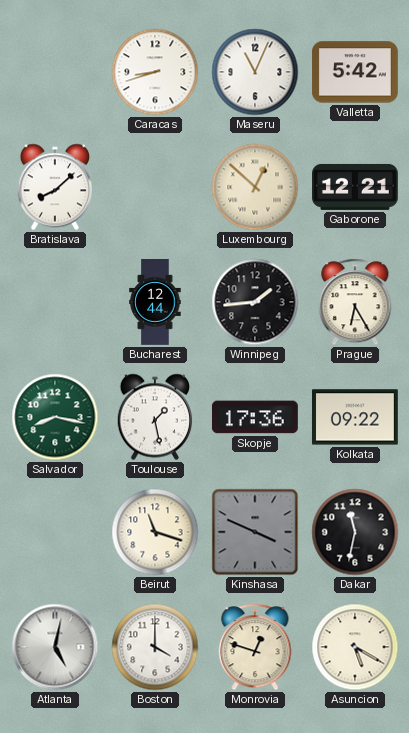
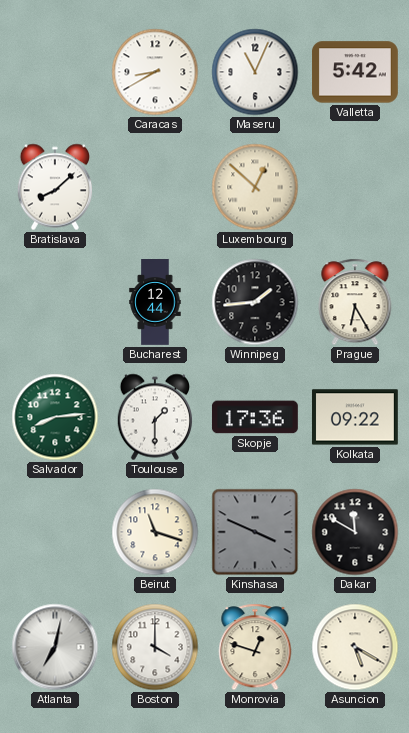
Caracas: 8:42 -> 8:40
Gaborone: 12:21 -> none
Salvador: 8:17 -> 8:14
Toulouse: 1:28 -> 1:30
Dakar: 11:32 -> 11:50
Atlanta: 5:02 -> 7:02
